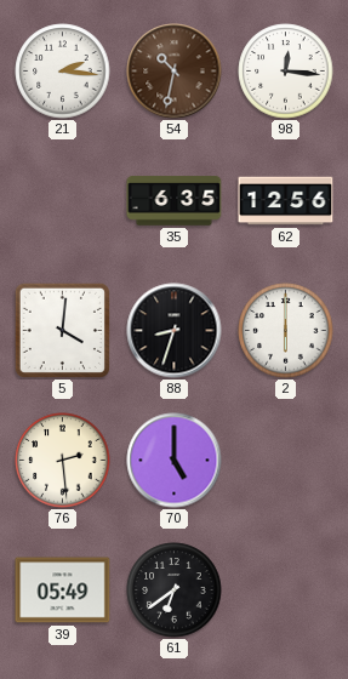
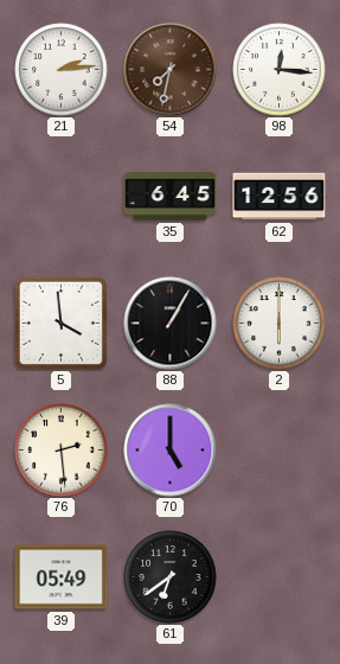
21: 2:16 -> 2:14
54: 10:32 -> 7:32
35: 6:35 -> 6:45
5: 4:01 -> 3:59
88: 8:33 -> 1:05
